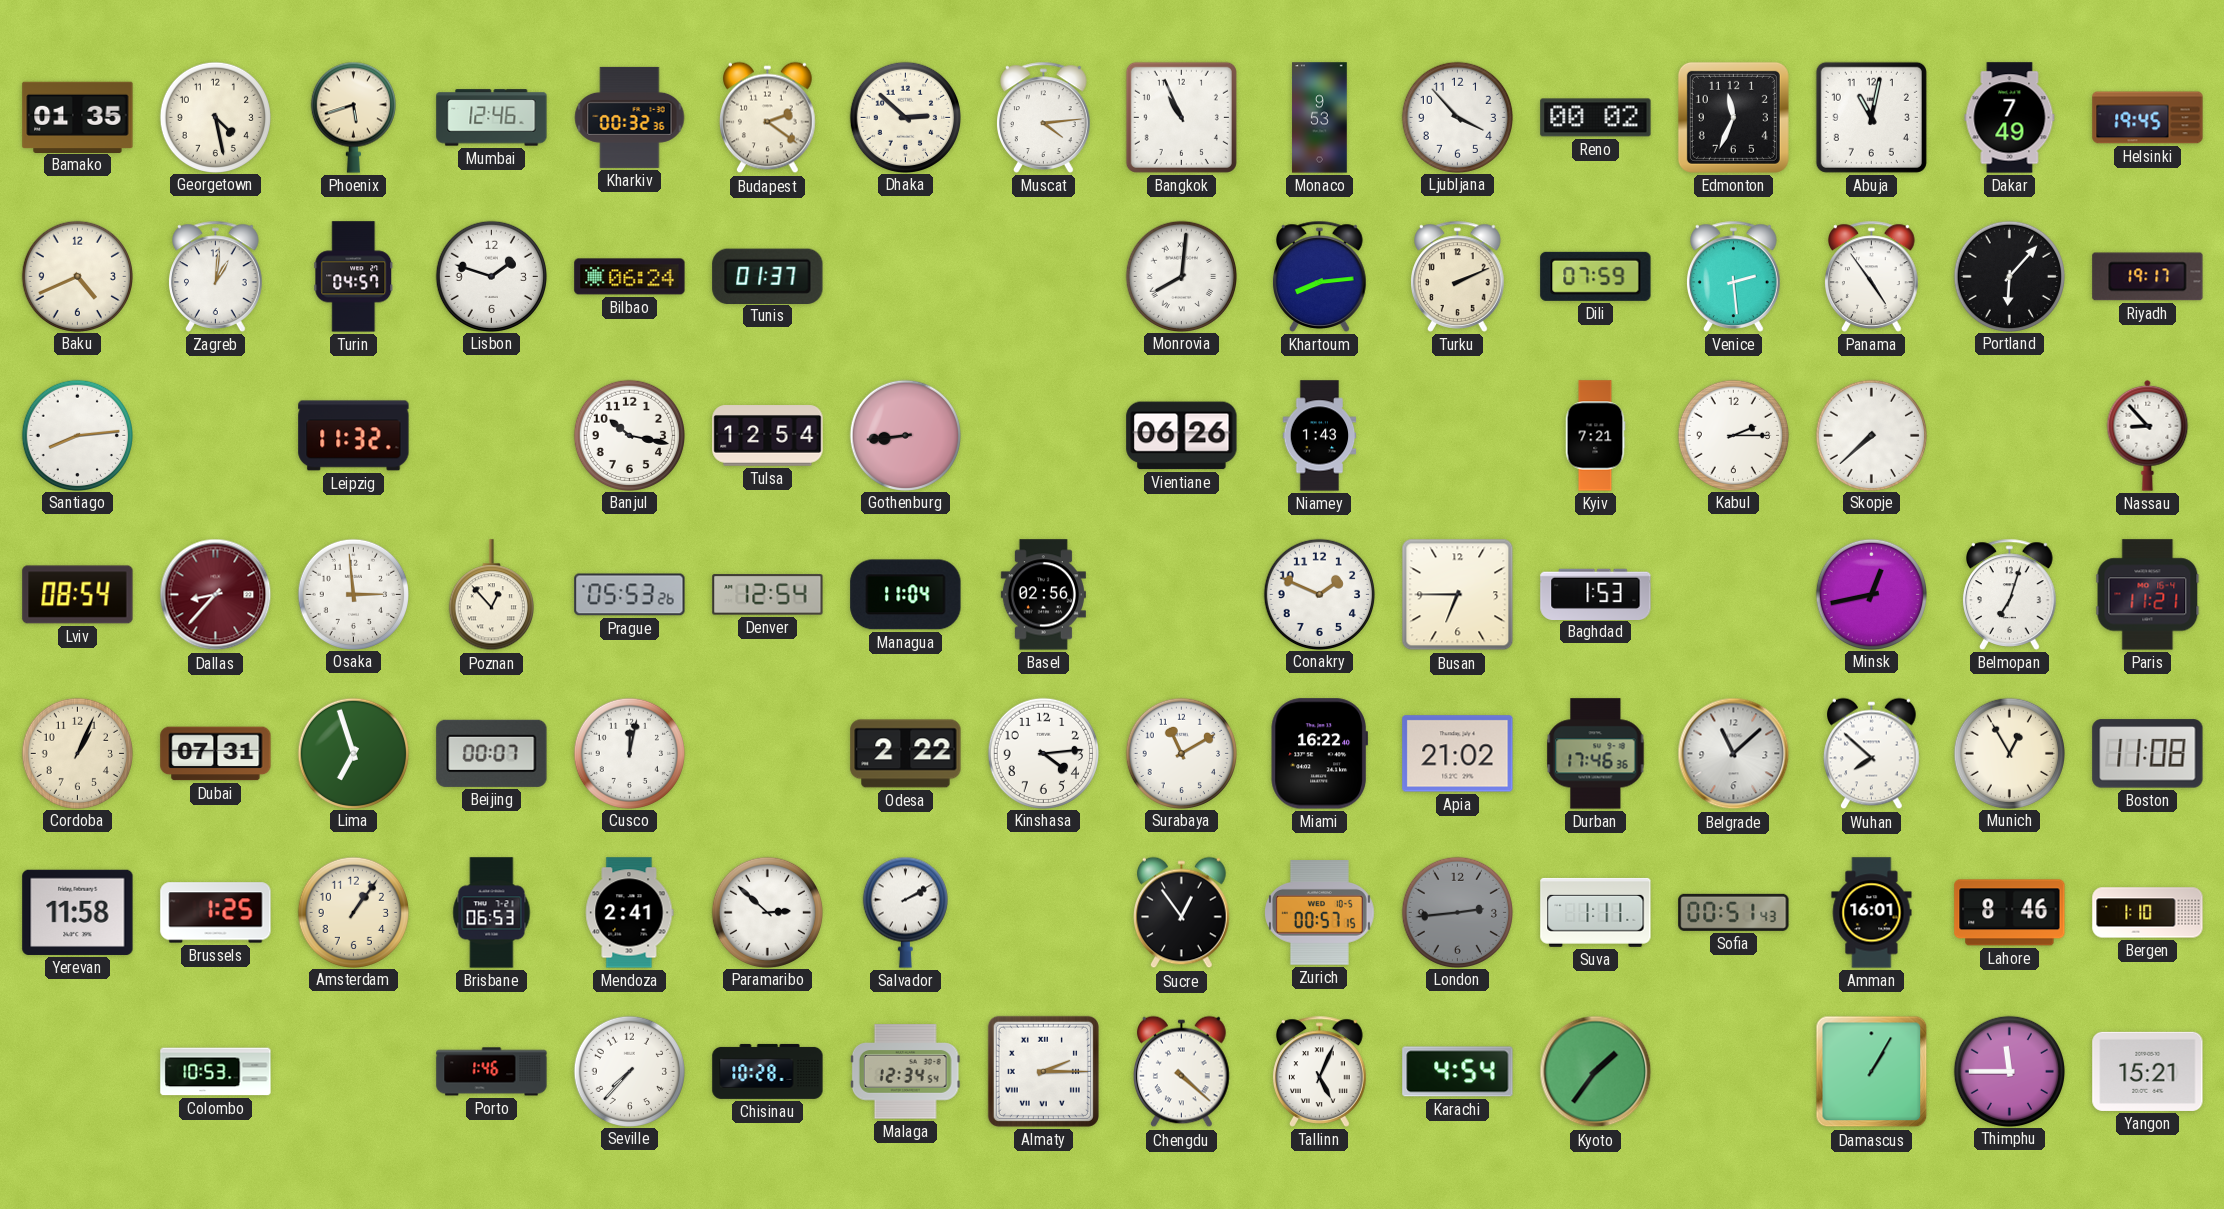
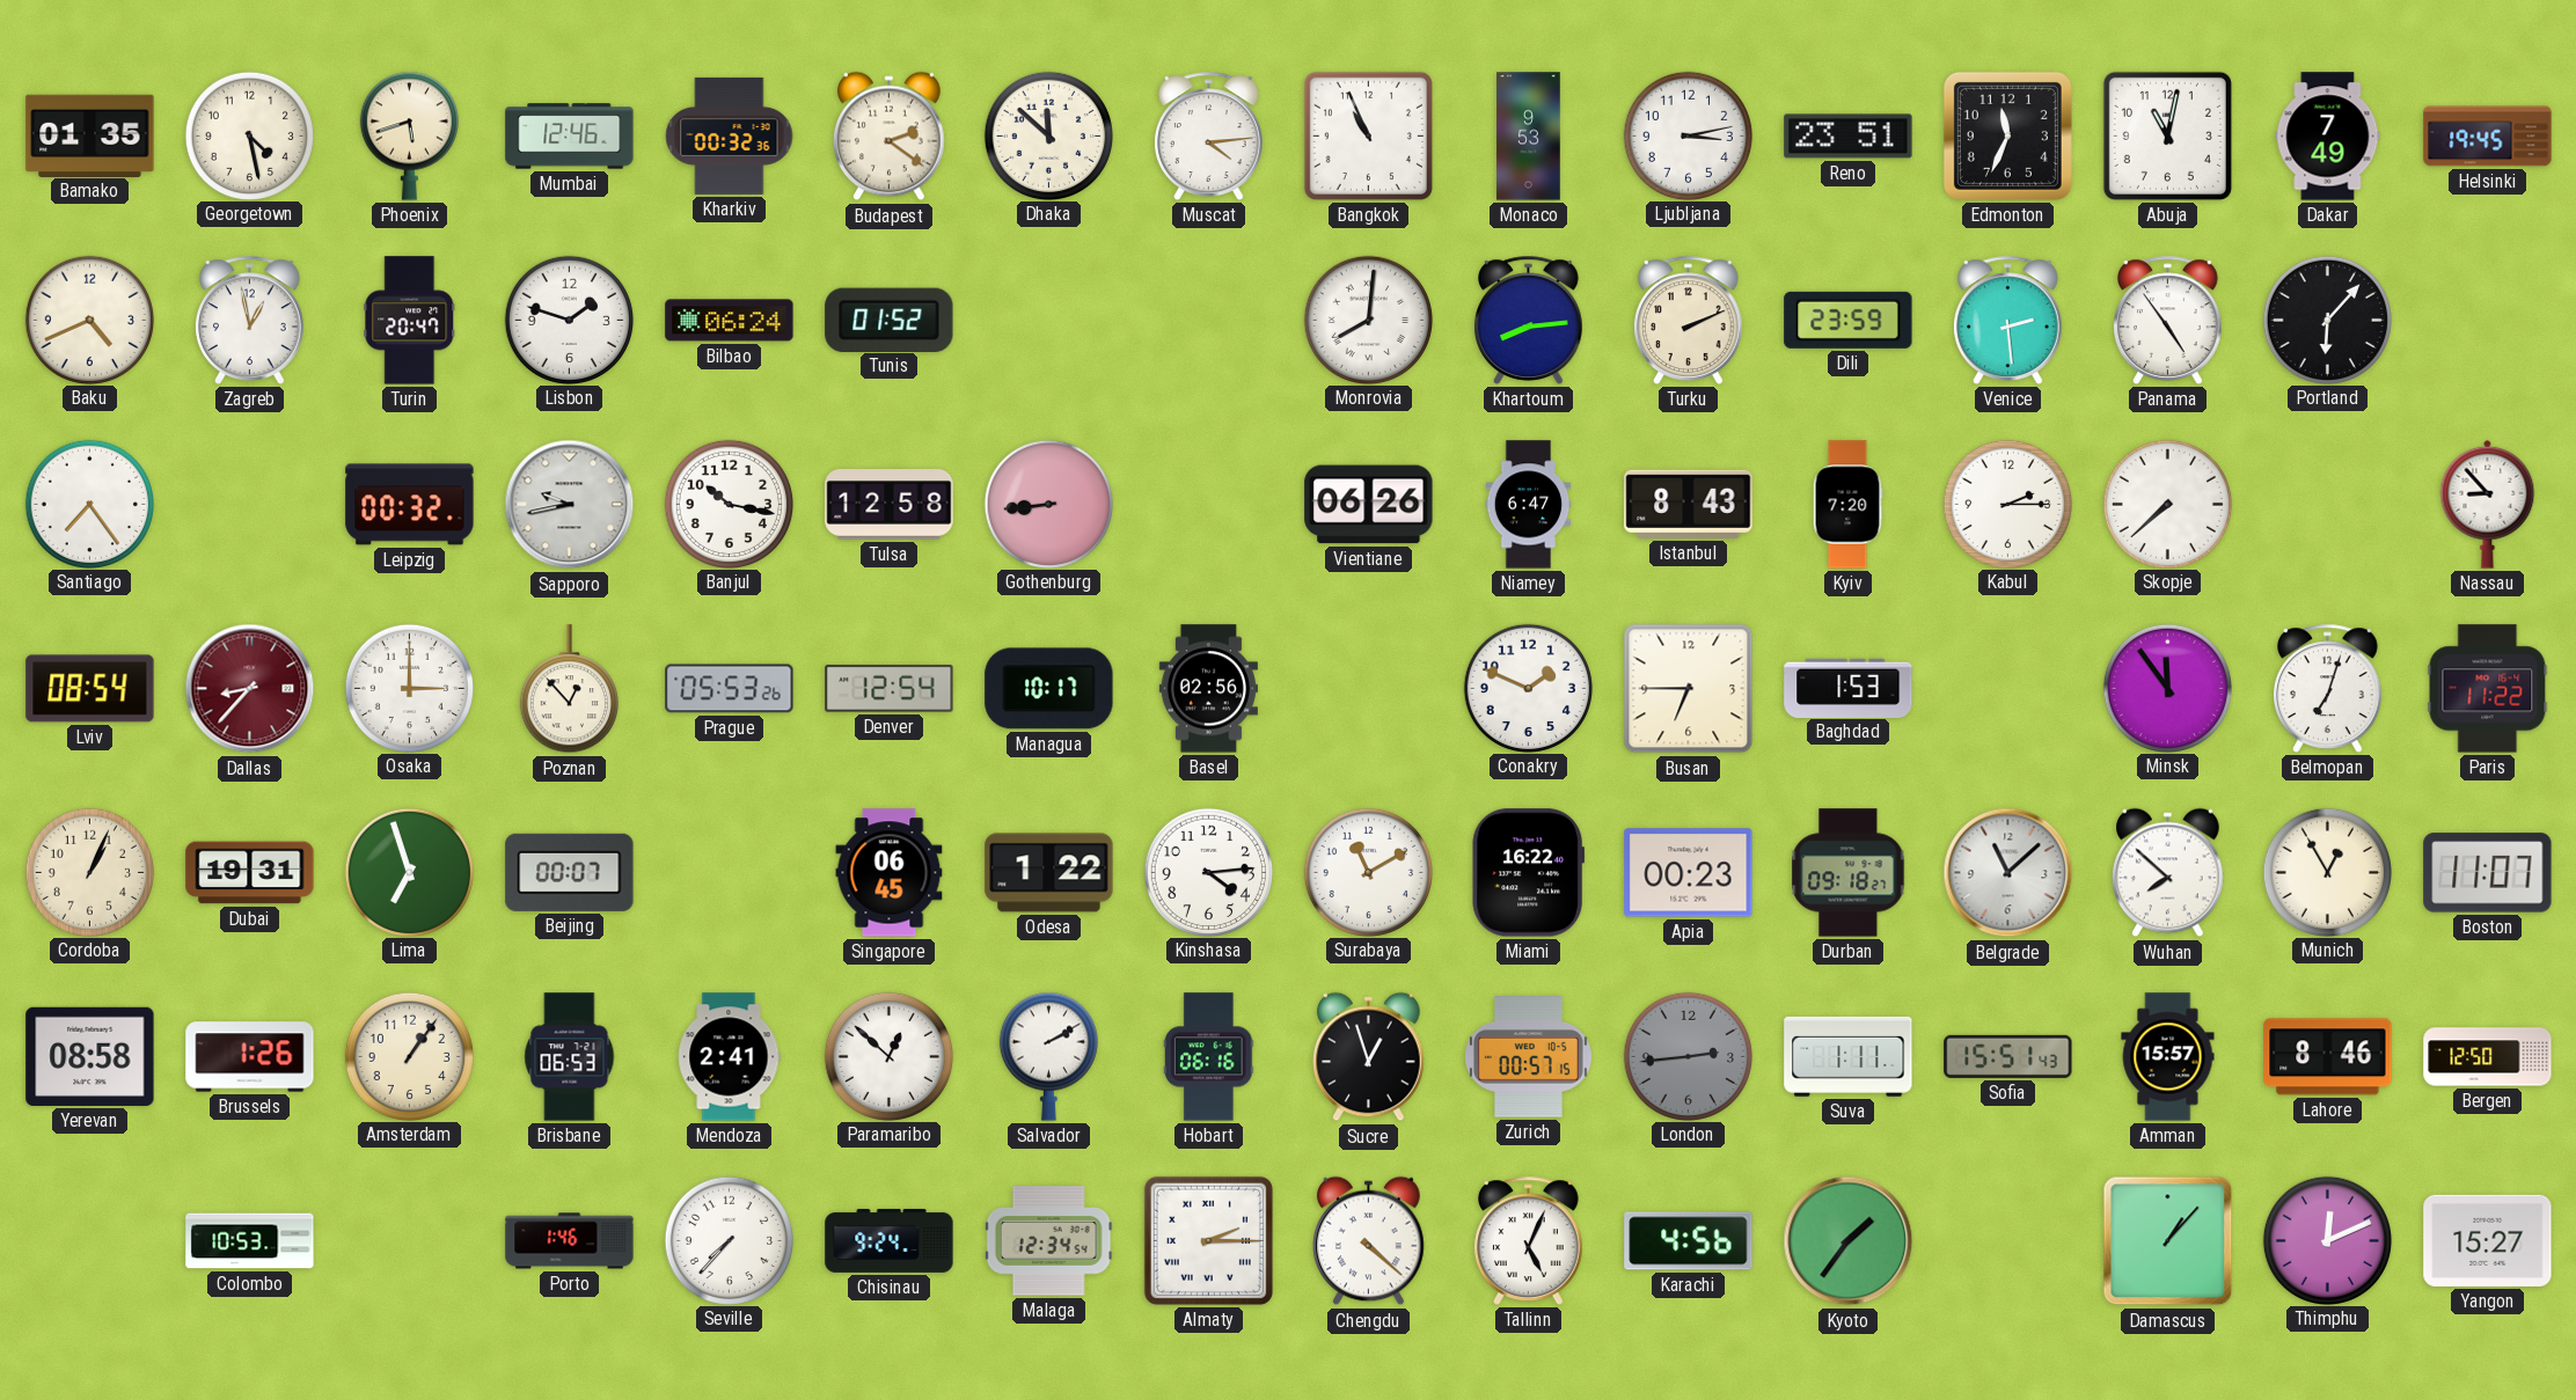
Dhaka: 2:52 -> 11:52
Ljubljana: 3:53 -> 3:13
Reno: 00:02 -> 23:51
Zagreb: 1:01 -> 12:58
Turin: 04:57 -> 20:47
Tunis: 01:37 -> 01:52
Dili: 07:59 -> 23:59
Riyadh: 19:17 -> none
Santiago: 8:14 -> 7:24
Leipzig: 11:32 -> 00:32
Sapporo: none -> 9:43
Tulsa: 12:54 -> 12:58
Niamey: 1:43 -> 6:47
Istanbul: none -> 8:43
Kyiv: 7:21 -> 7:20
Osaka: 2:59 -> 3:00
Managua: 11:04 -> 10:17
Minsk: 12:43 -> 11:54
Paris: 11:21 -> 11:22
Dubai: 07:31 -> 19:31
Cusco: 12:02 -> none
Singapore: none -> 06:45
Odesa: 2:22 -> 1:22
Apia: 21:02 -> 00:23
Durban: 17:46 -> 09:18
Boston: 11:08 -> 11:07
Yerevan: 11:58 -> 08:58
Brussels: 1:25 -> 1:26
Paramaribo: 2:52 -> 12:52
Hobart: none -> 06:16
Sucre: 12:54 -> 12:57
Sofia: 00:51 -> 15:51
Amman: 16:01 -> 15:57
Bergen: 1:10 -> 12:50
Chisinau: 10:28 -> 9:24
Karachi: 4:54 -> 4:56
Damascus: 1:05 -> 1:07
Thimphu: 11:45 -> 12:11
Yangon: 15:21 -> 15:27
